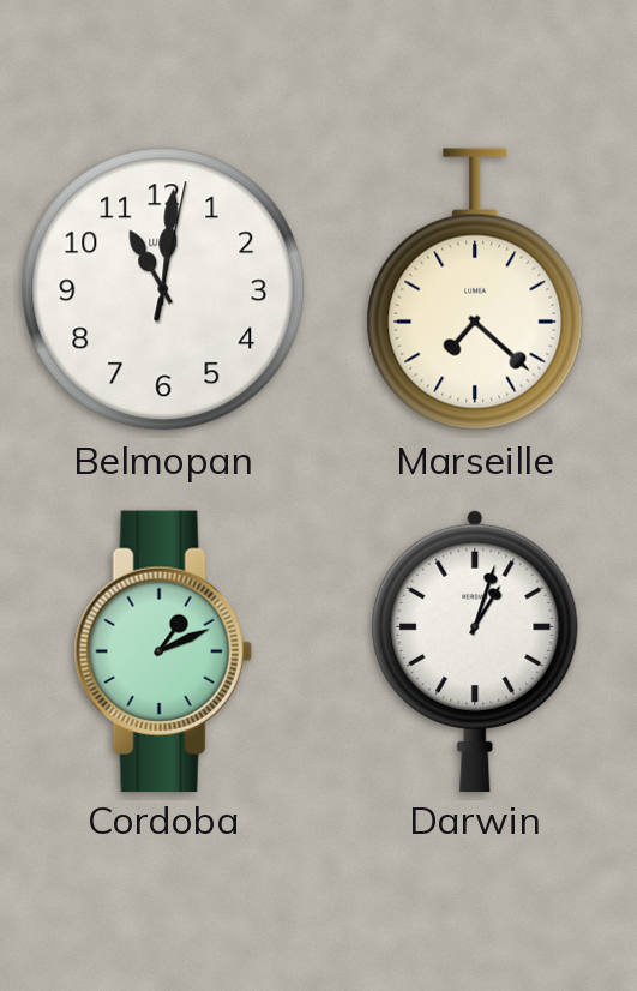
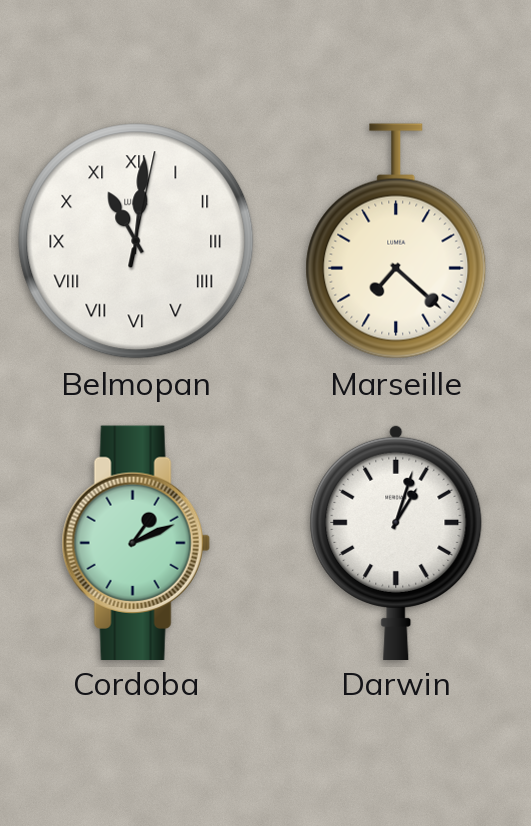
Belmopan numerals: Arabic -> Roman
